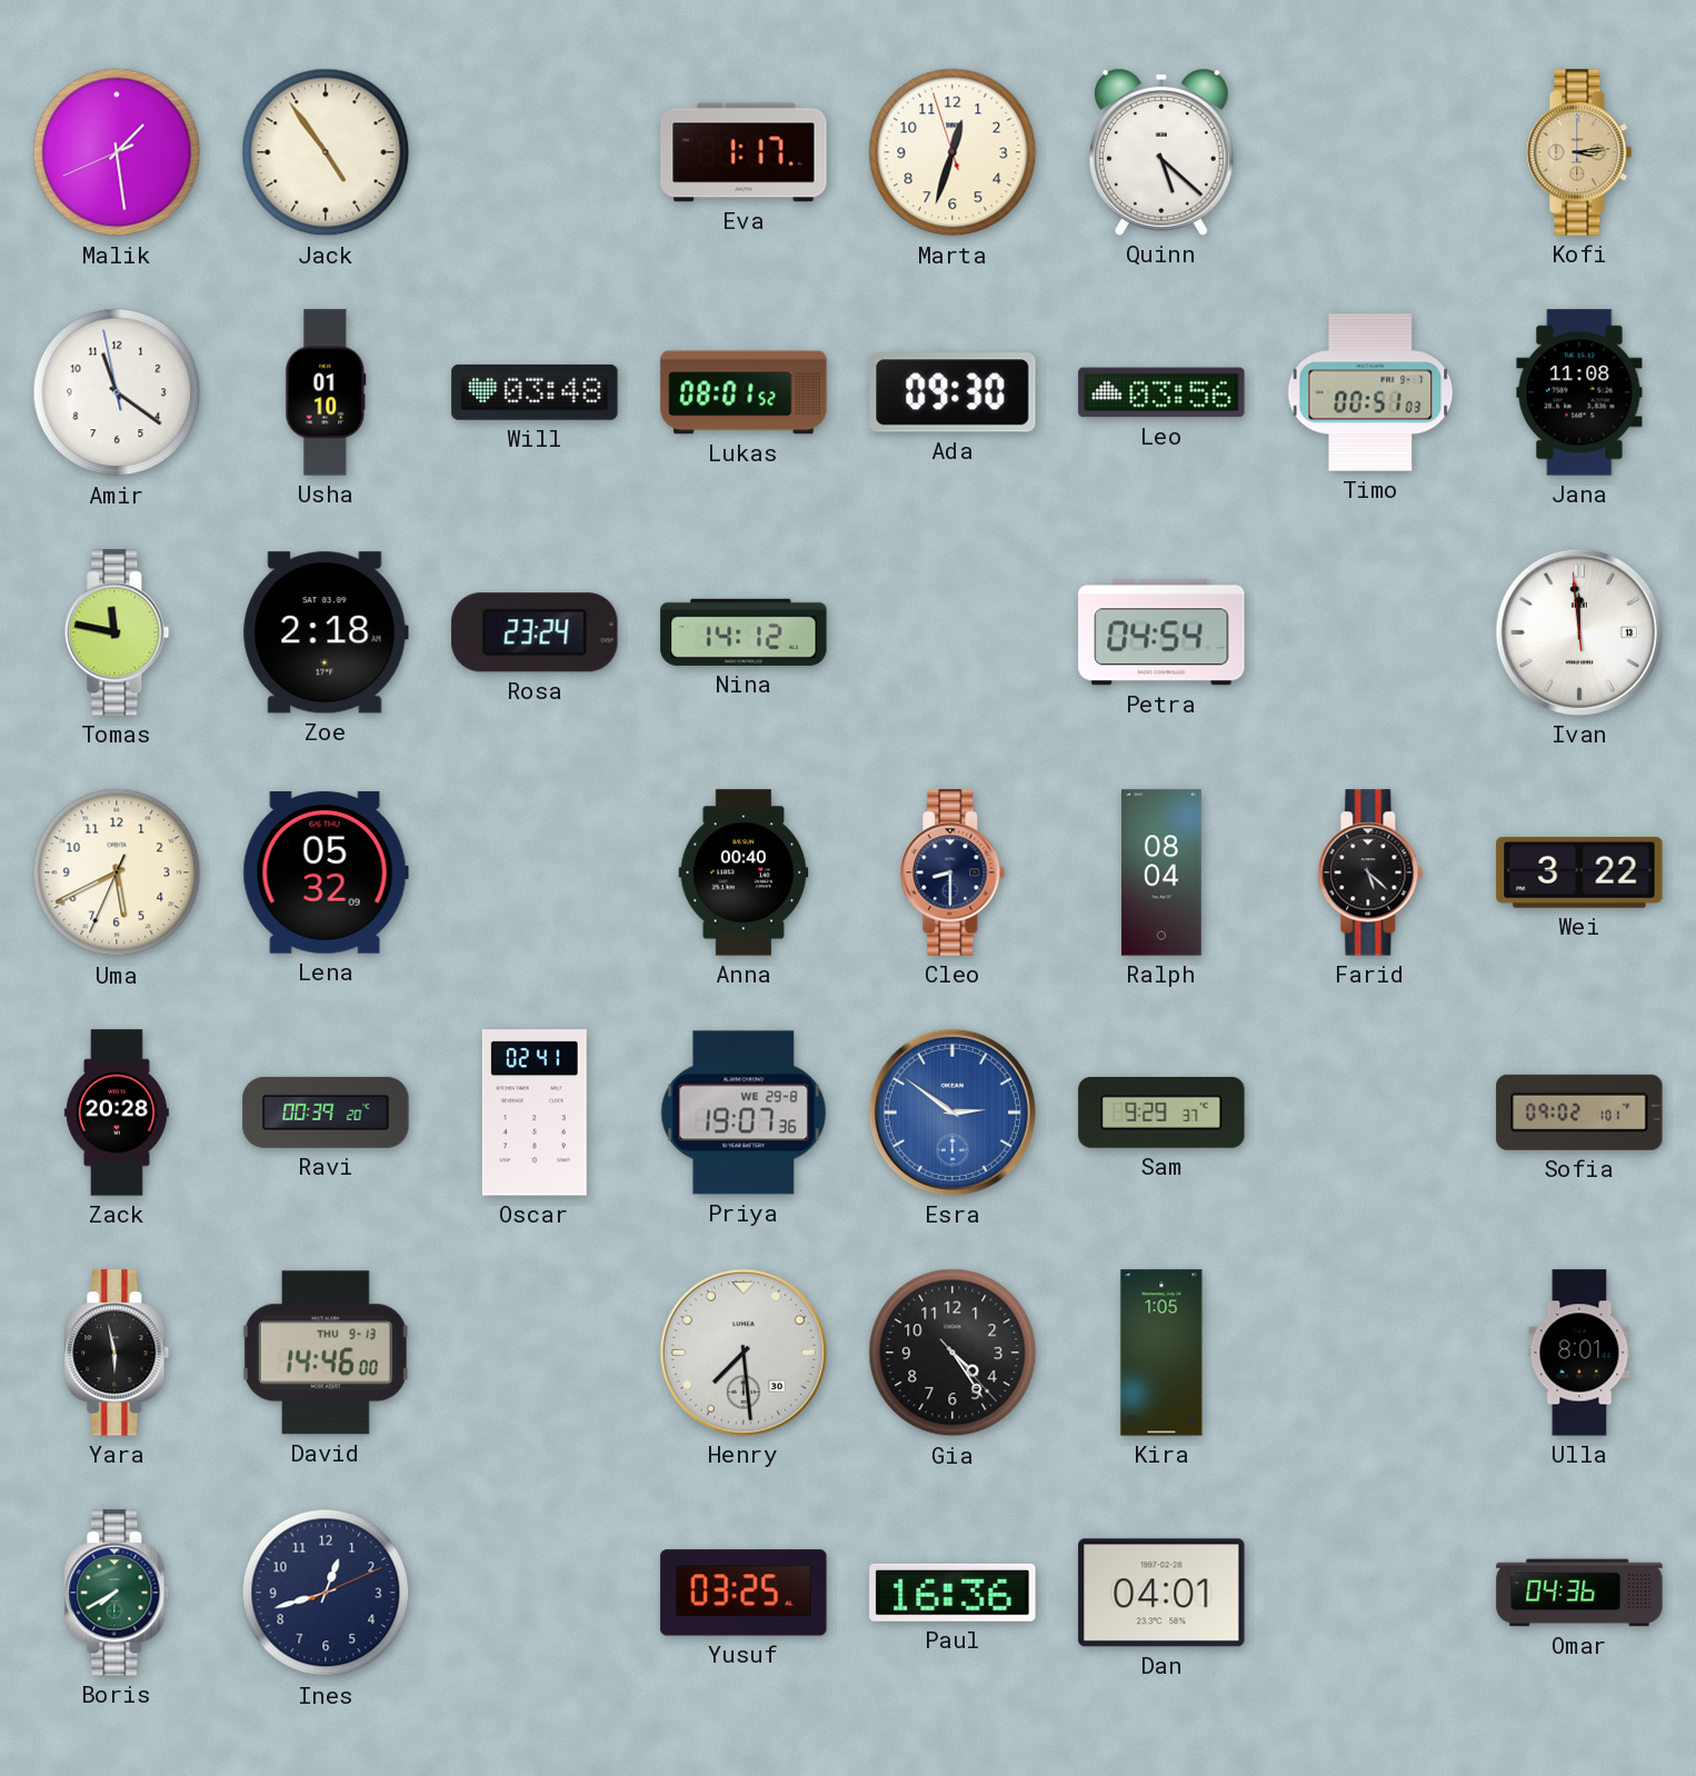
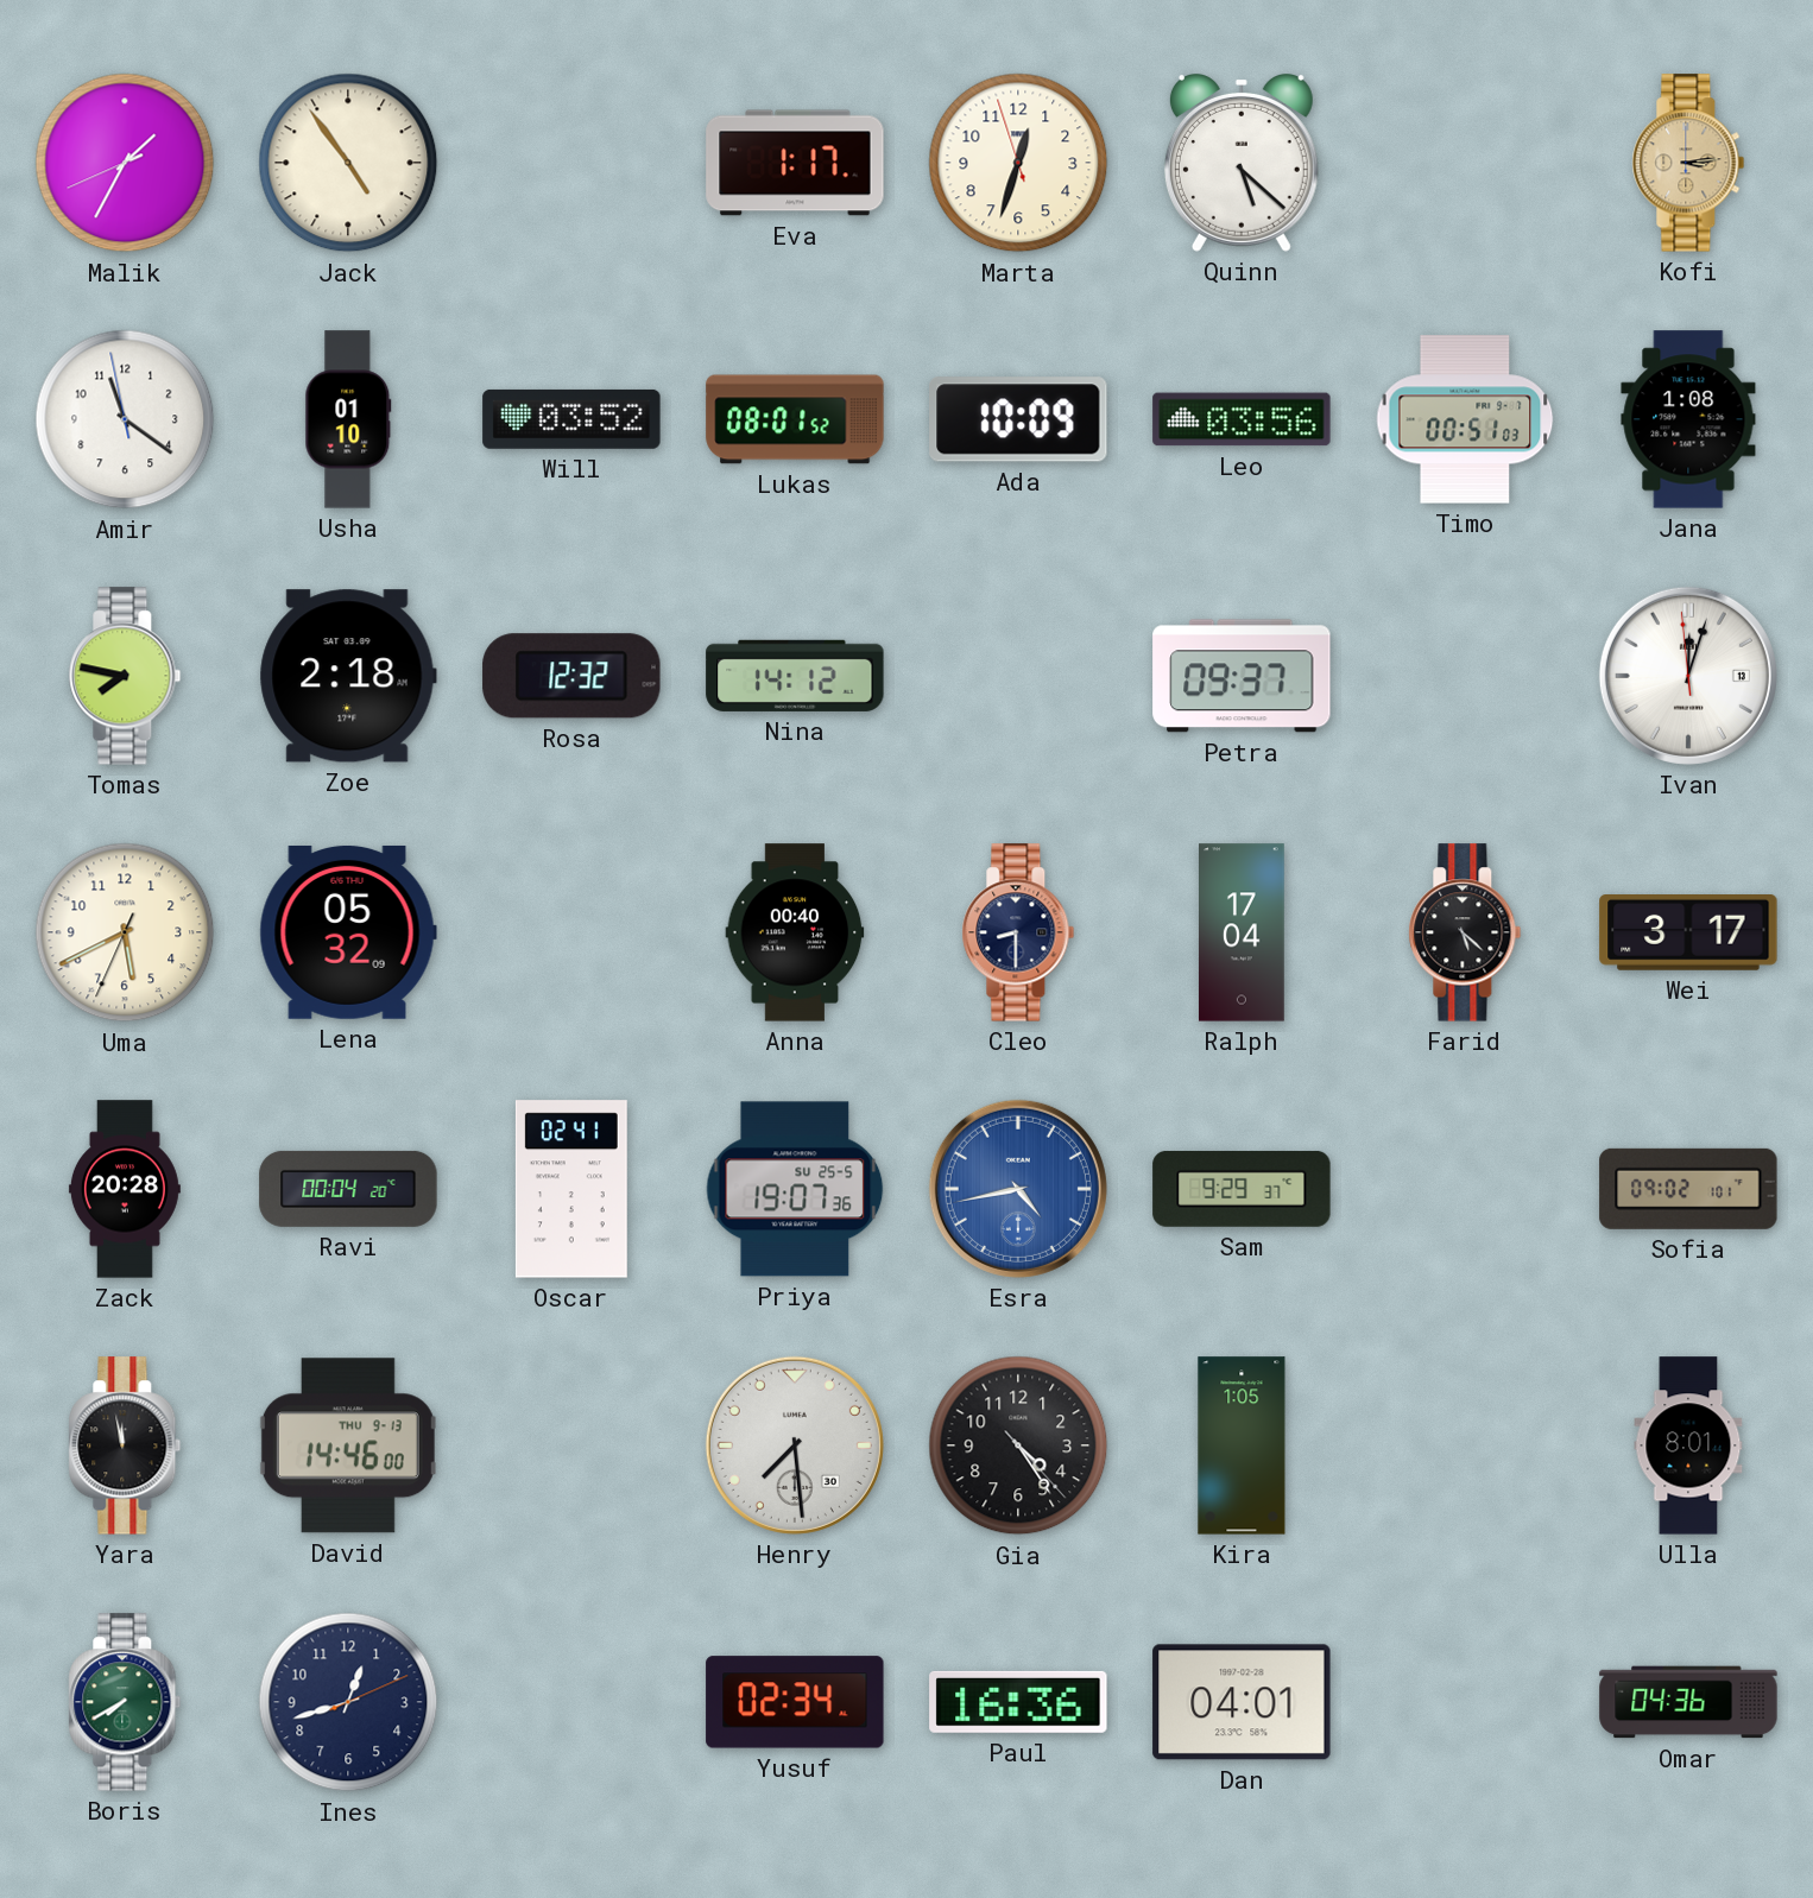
Malik: 1:28 -> 1:34
Will: 03:48 -> 03:52
Ada: 09:30 -> 10:09
Jana: 11:08 -> 1:08
Tomas: 11:47 -> 7:47
Rosa: 23:24 -> 12:32
Petra: 04:54 -> 09:37
Ivan: 11:58 -> 12:02
Ralph: 08:04 -> 17:04
Wei: 3:22 -> 3:17
Ravi: 00:39 -> 00:04
Priya date: WE 29-8 -> SU 25-5
Esra: 2:51 -> 4:43
Yara: 5:58 -> 11:58
Yusuf: 03:25 -> 02:34
